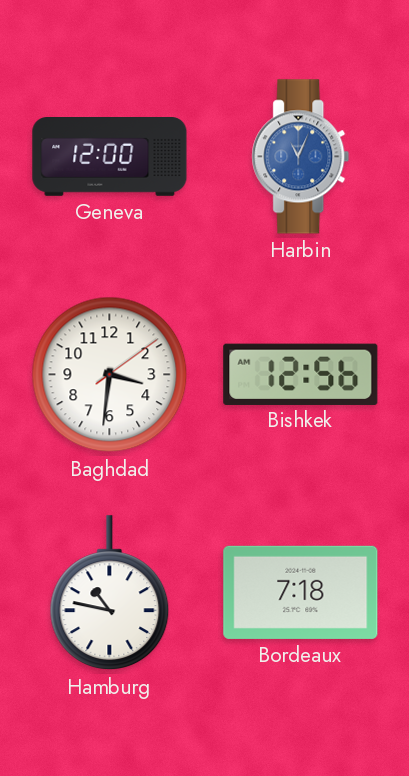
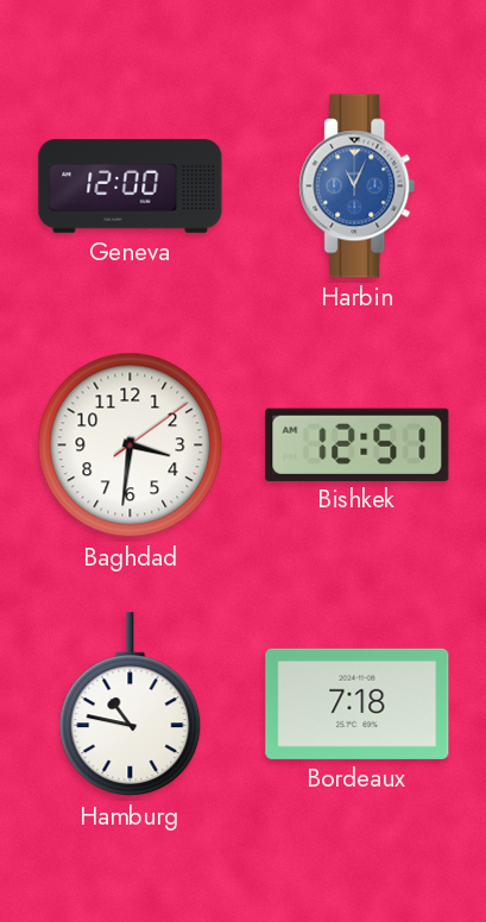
Bishkek: 12:56 -> 12:51
